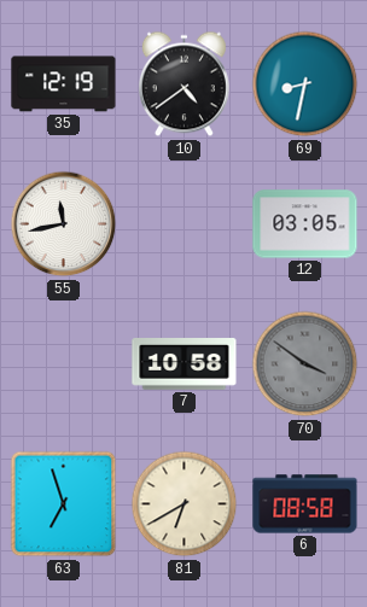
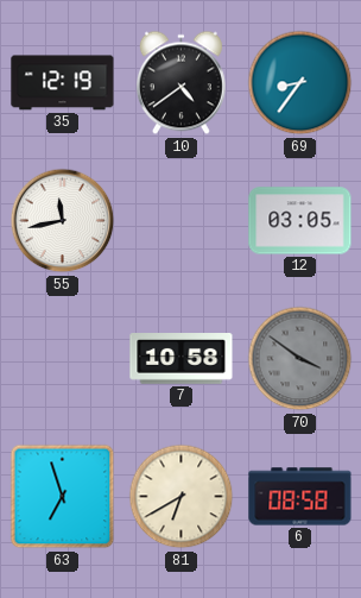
69: 8:32 -> 8:36
